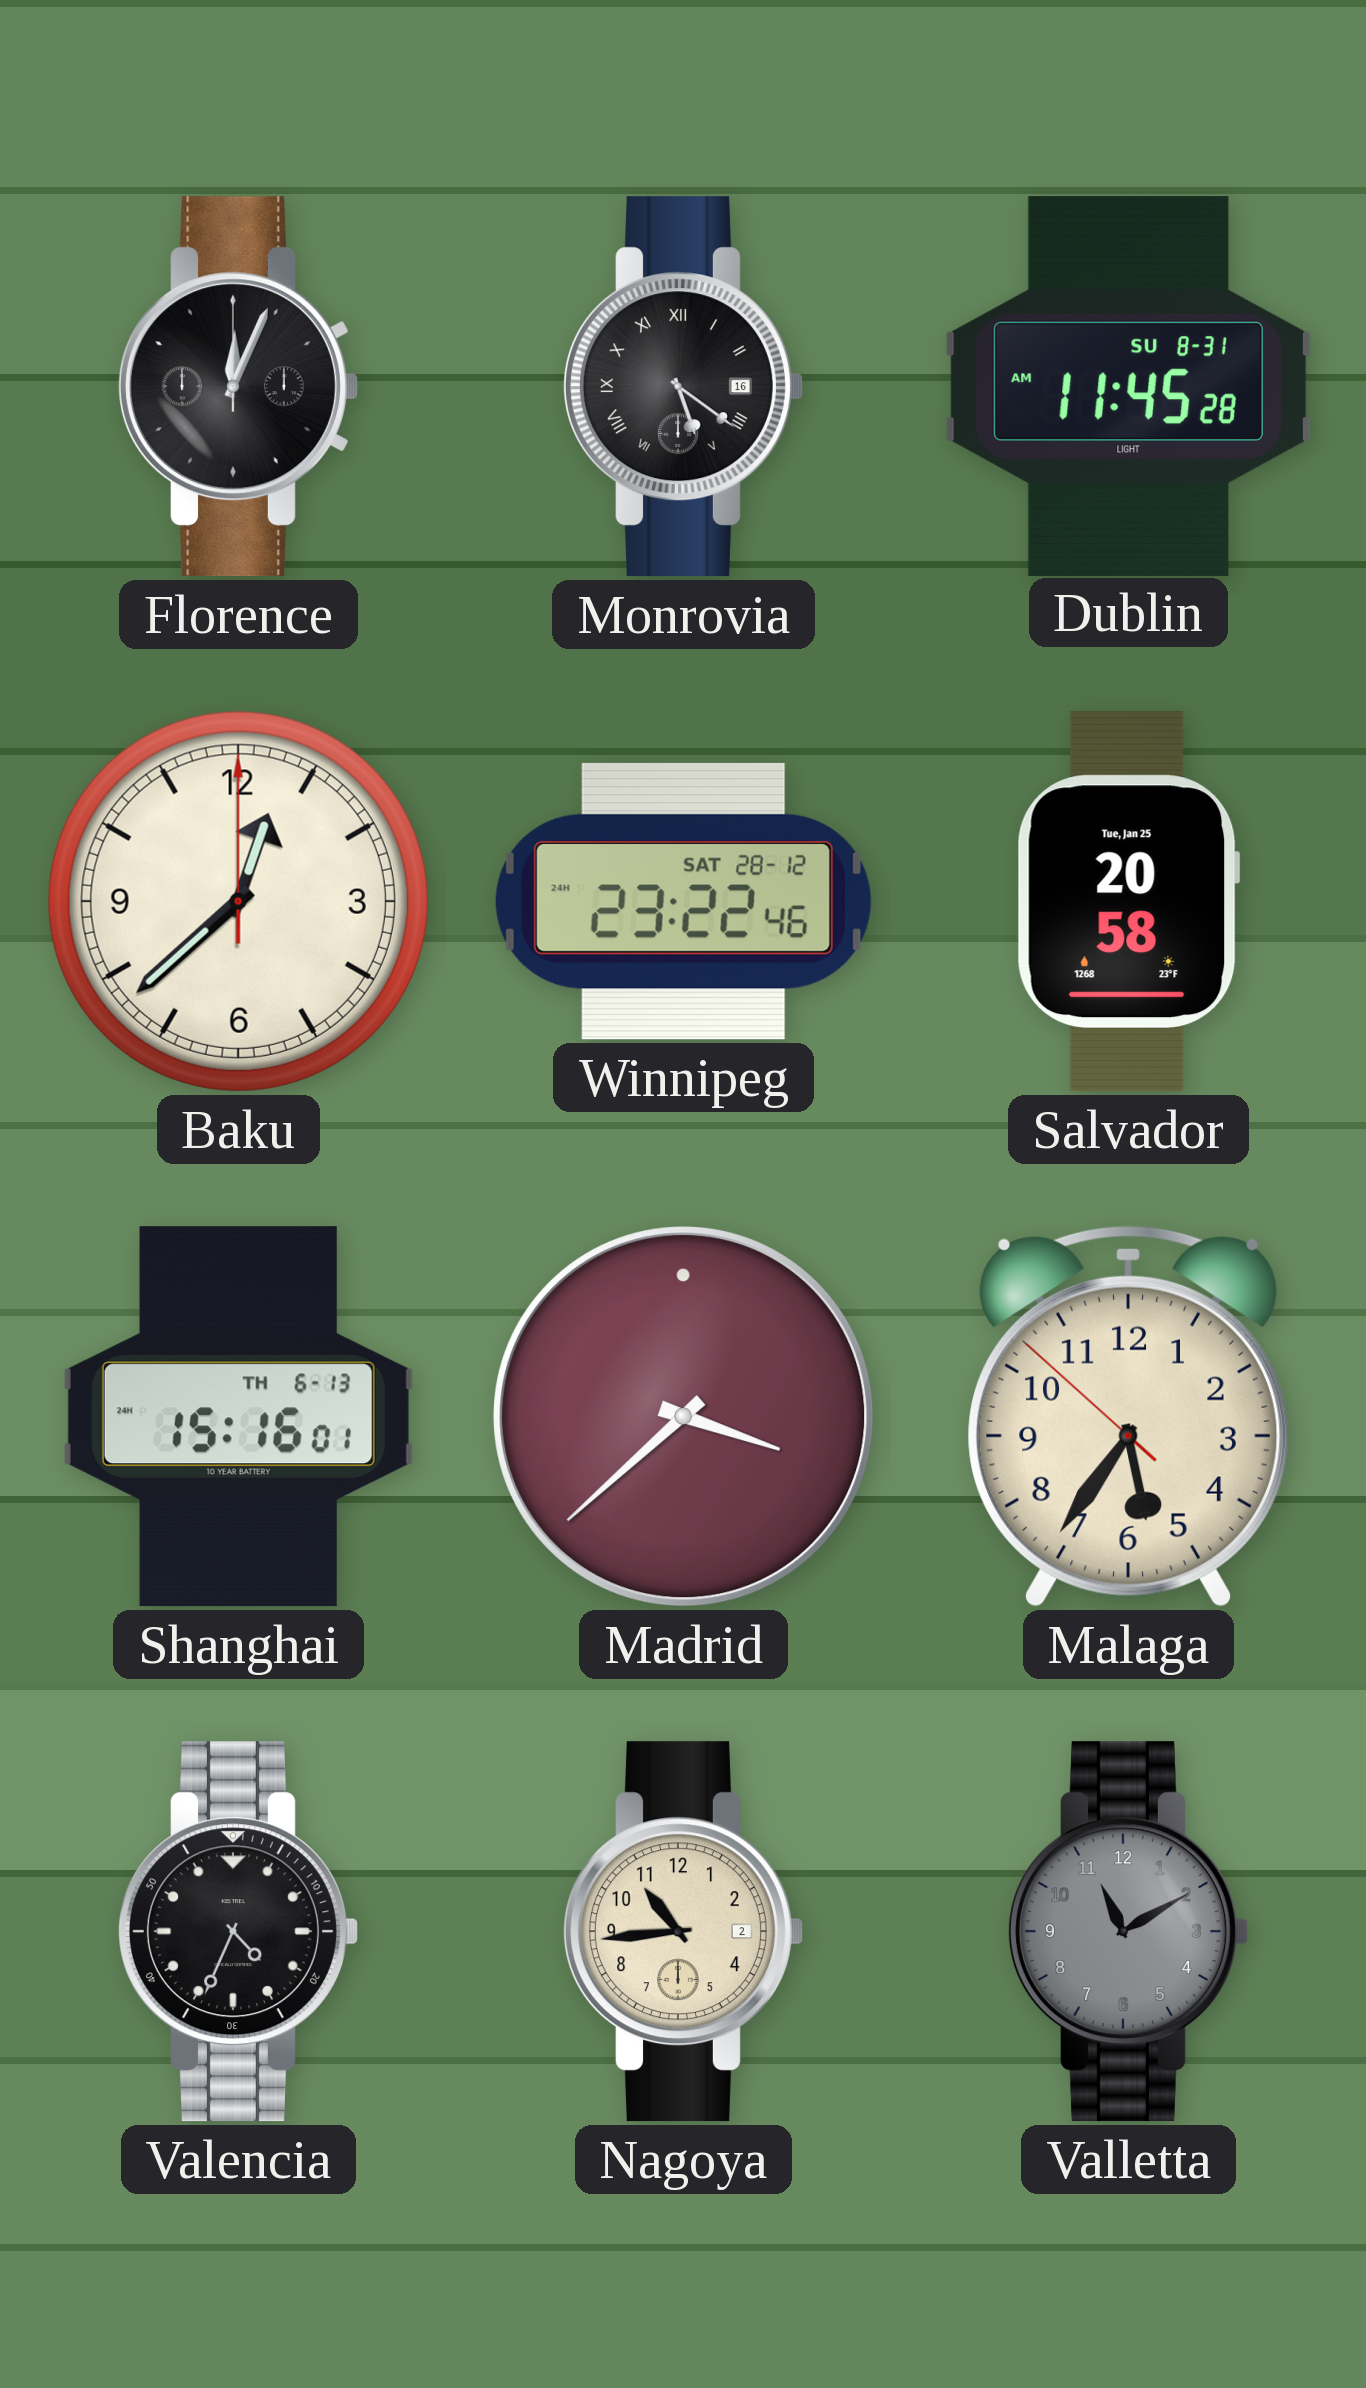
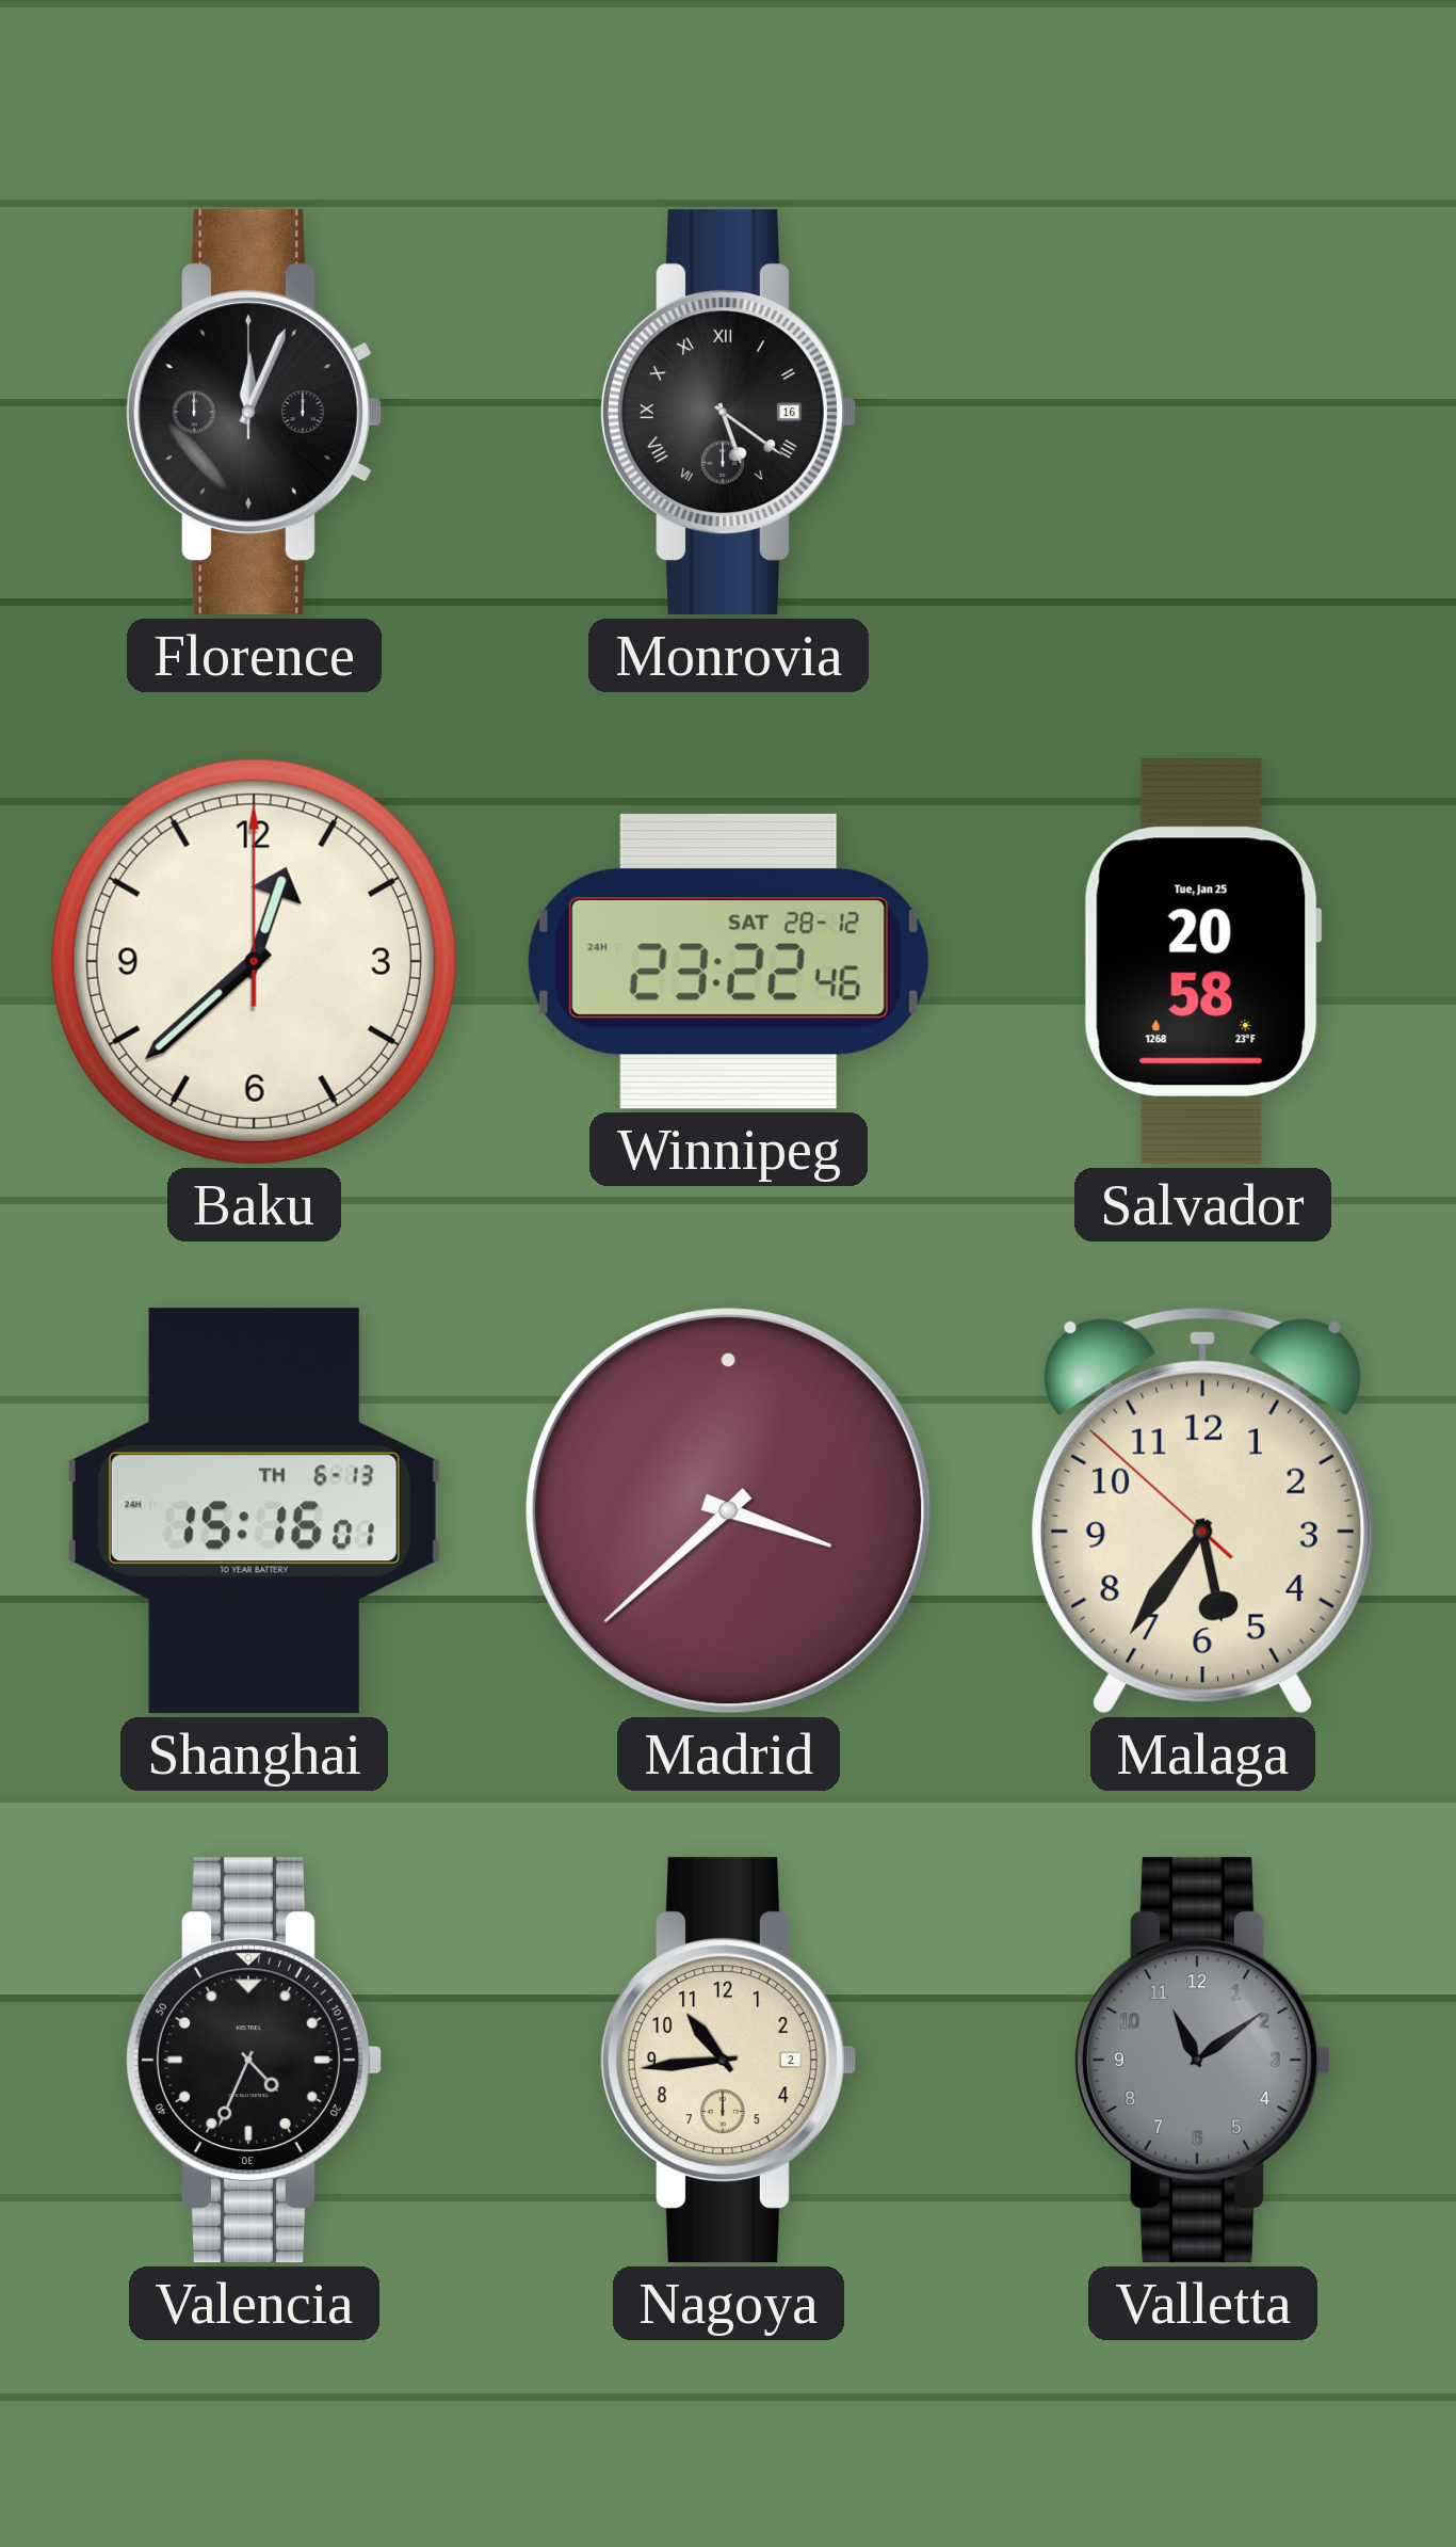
Dublin: 11:45 -> none
Valletta: 11:10 -> 11:09
